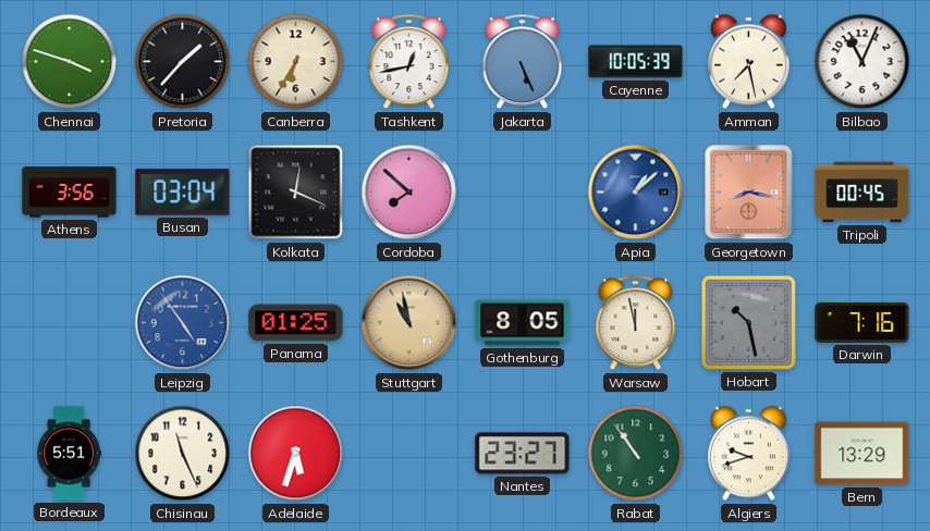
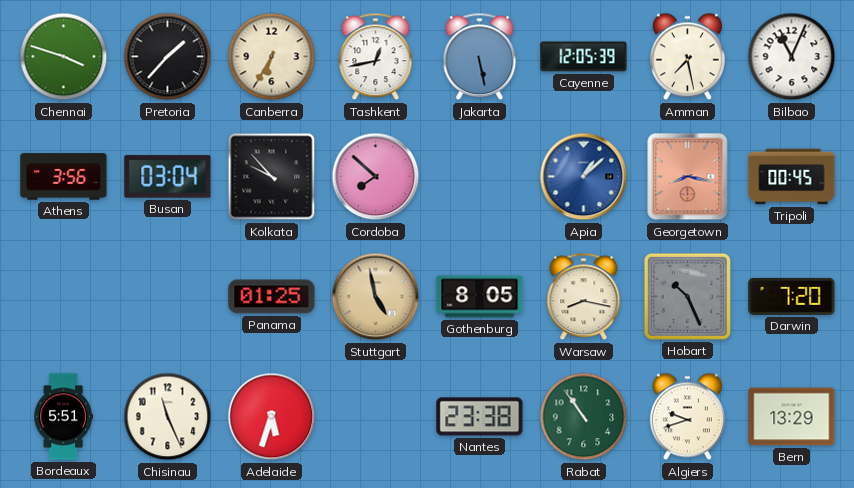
Jakarta: 5:26 -> 5:28
Cayenne: 10:05 -> 12:05
Kolkata: 12:19 -> 9:53
Leipzig: 4:54 -> none
Stuttgart: 10:58 -> 4:58
Warsaw: 11:58 -> 8:17
Hobart: 10:28 -> 10:26
Darwin: 7:16 -> 7:20
Nantes: 23:27 -> 23:38
